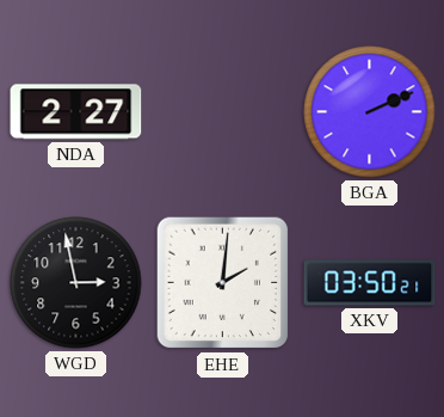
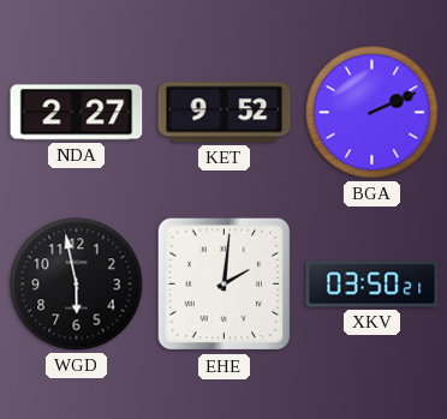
KET: none -> 9:52
WGD: 2:58 -> 5:58
